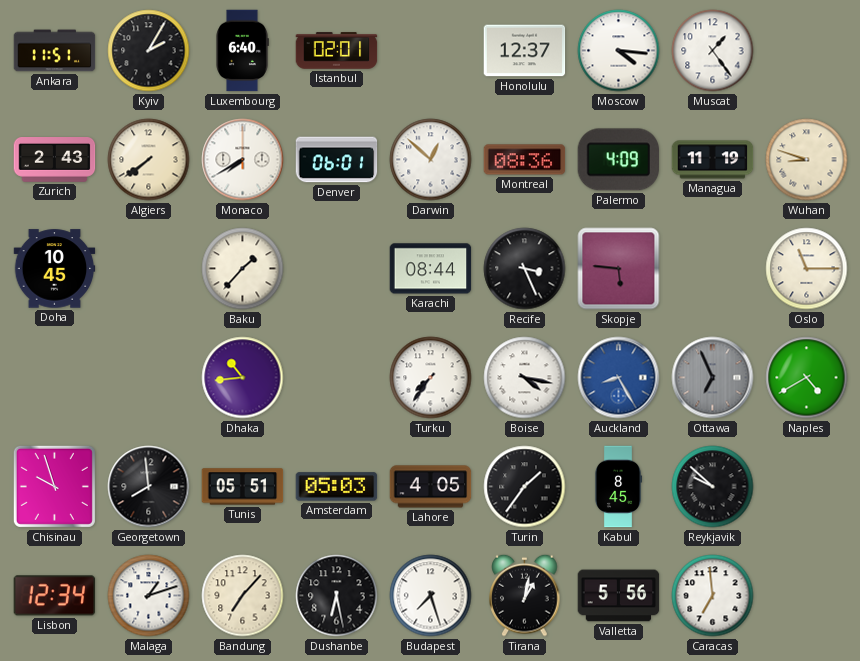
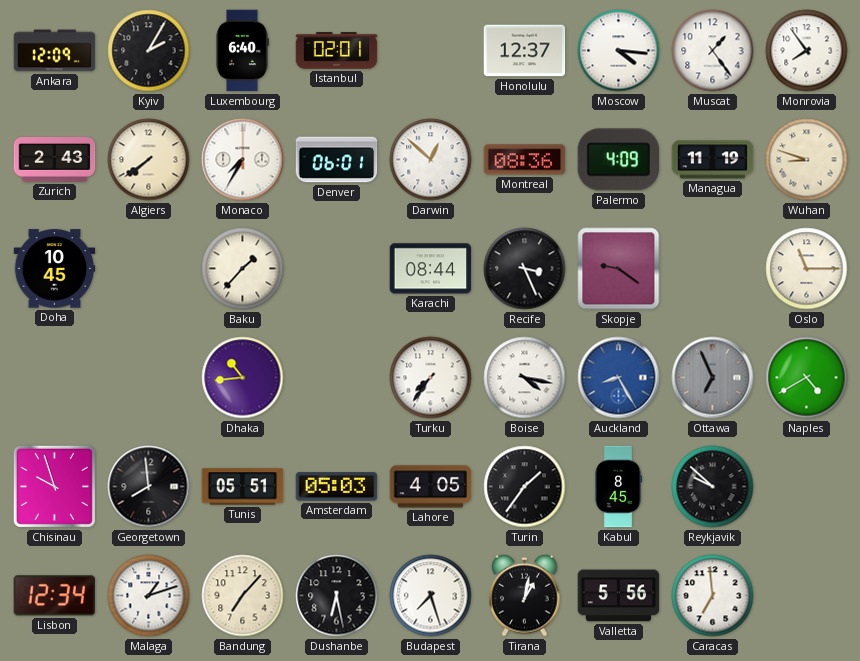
Ankara: 11:51 -> 12:09
Monrovia: none -> 7:54
Monaco: 7:40 -> 7:35
Skopje: 5:46 -> 9:21
